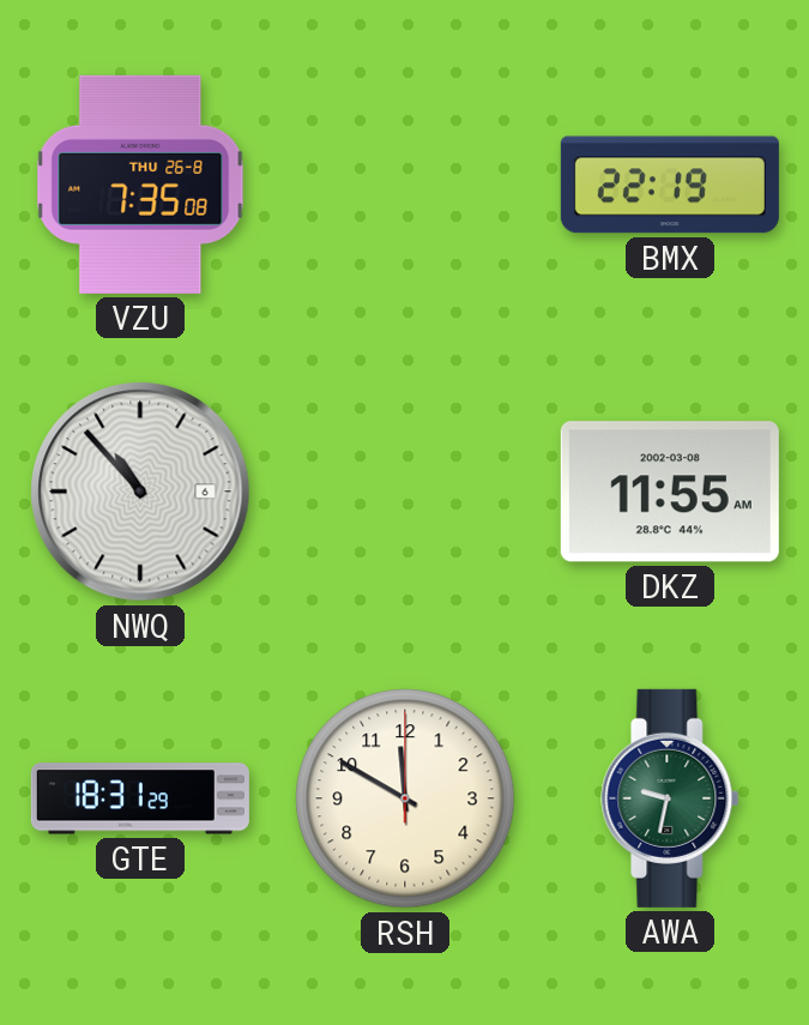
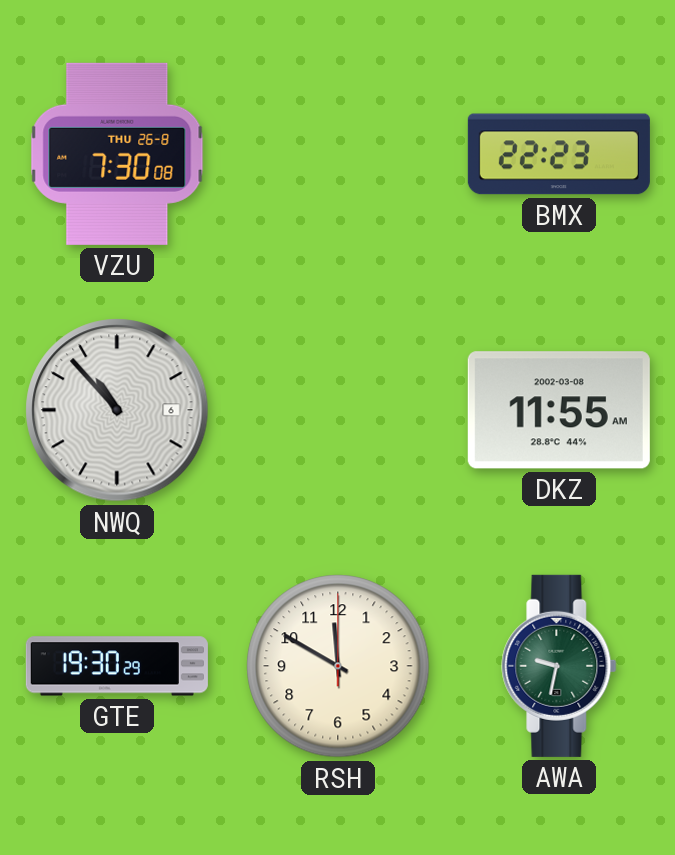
VZU: 7:35 -> 7:30
BMX: 22:19 -> 22:23
GTE: 18:31 -> 19:30
